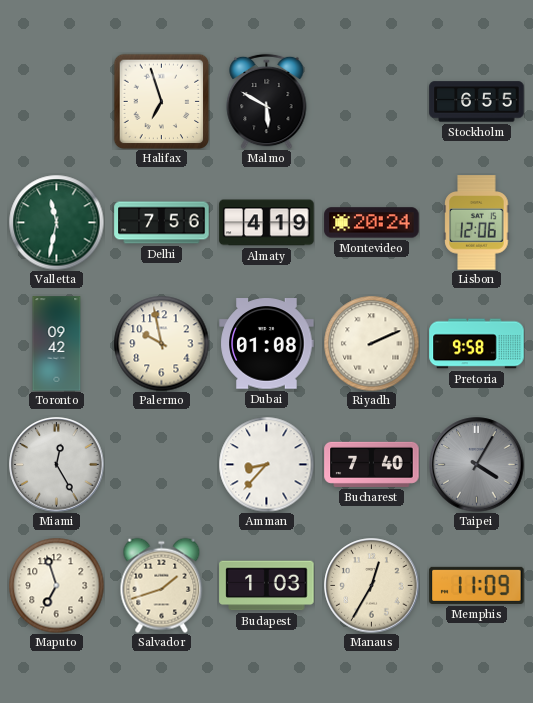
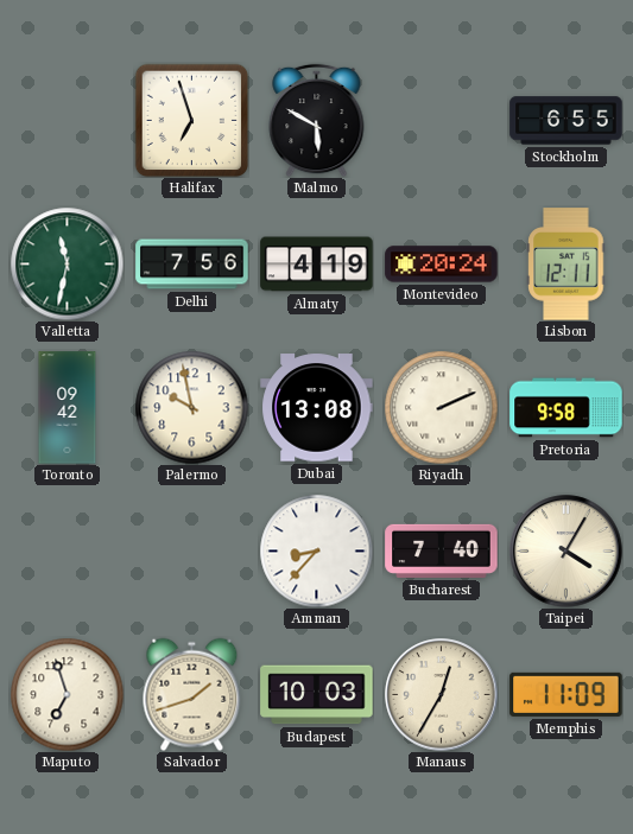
Lisbon: 12:06 -> 12:11
Dubai: 01:08 -> 13:08
Miami: 12:25 -> none
Taipei dial: grey -> cream
Budapest: 1:03 -> 10:03
